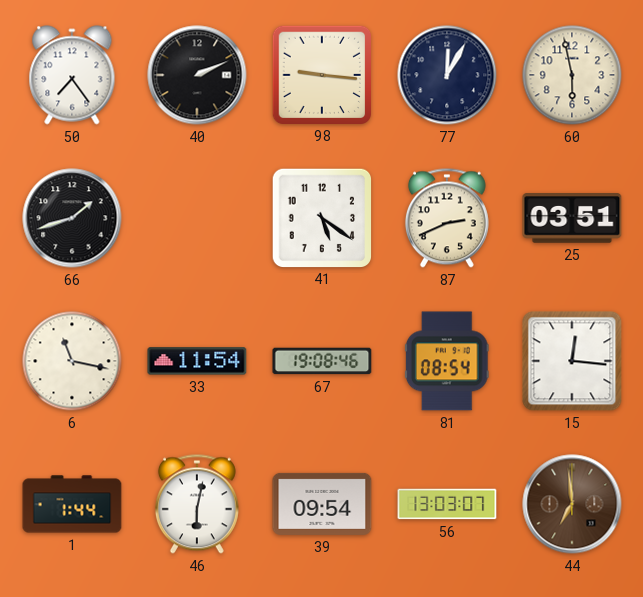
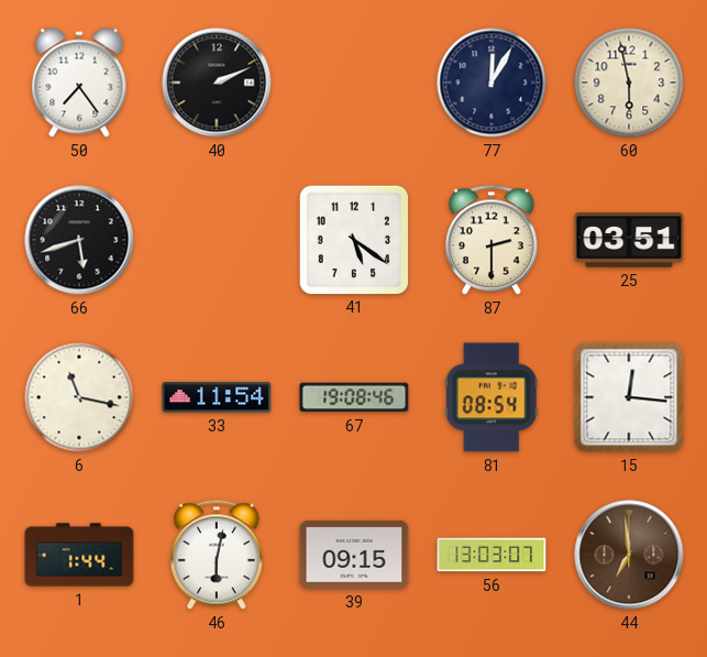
98: 9:16 -> none
66: 1:42 -> 5:42
87: 2:41 -> 2:30
39: 09:54 -> 09:15
